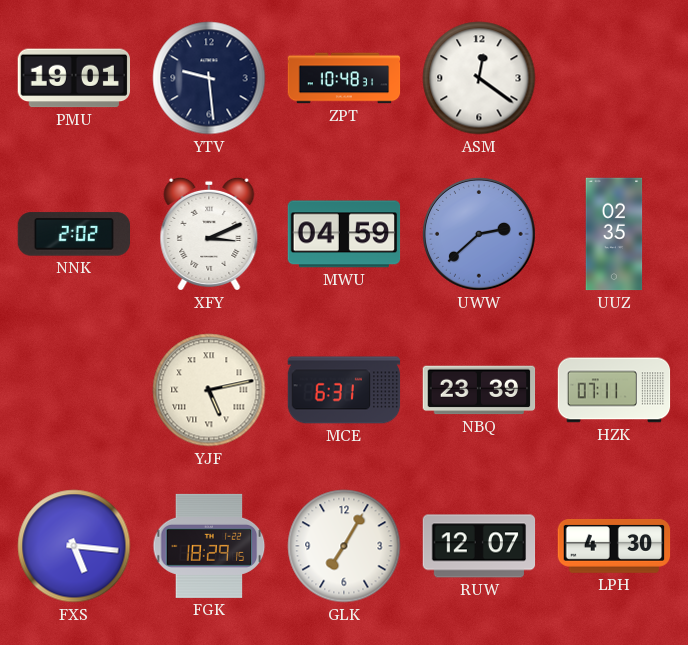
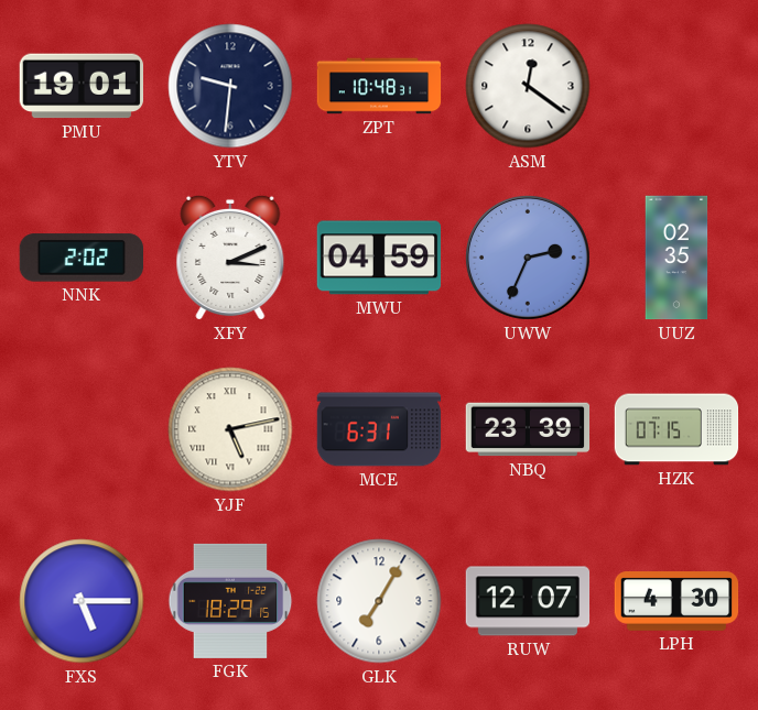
YTV: 9:29 -> 9:31
UWW: 2:38 -> 2:34
HZK: 07:11 -> 07:15
FXS: 5:16 -> 5:15
